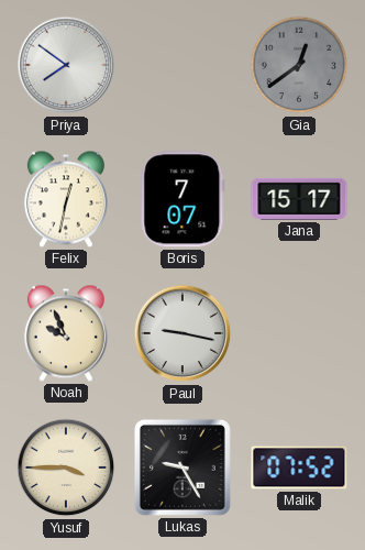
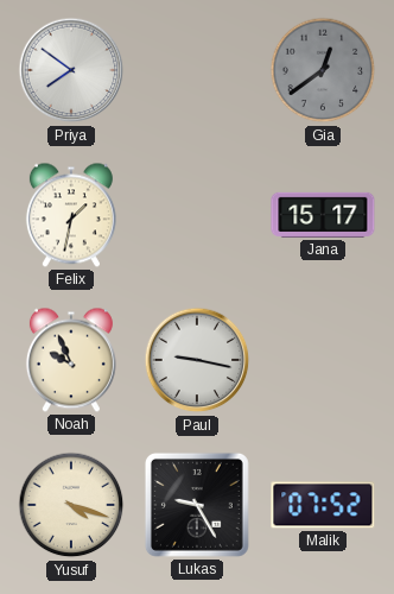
Felix: 12:32 -> 1:32
Boris: 7:07 -> none
Yusuf: 3:45 -> 4:18
